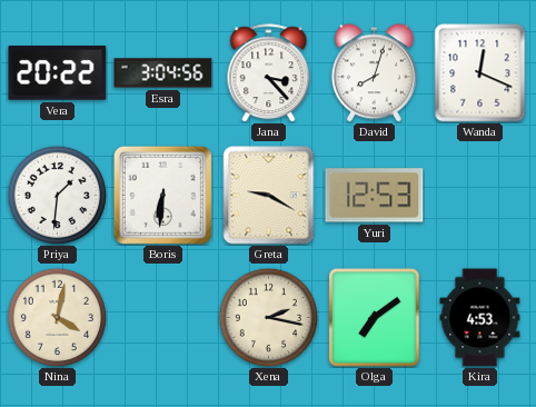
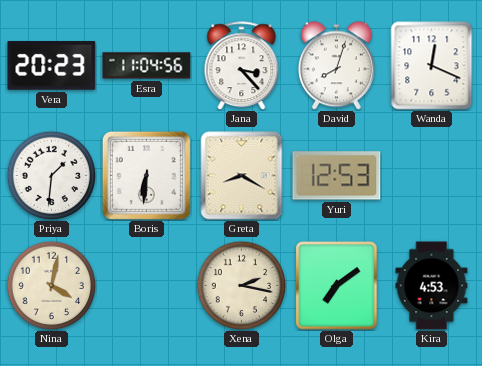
Vera: 20:22 -> 20:23
Esra: 3:04 -> 11:04
Greta: 9:20 -> 8:20
